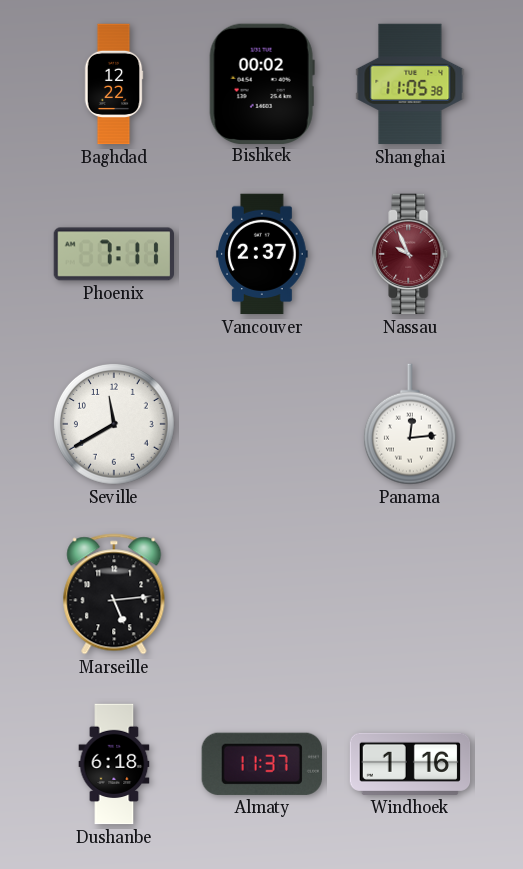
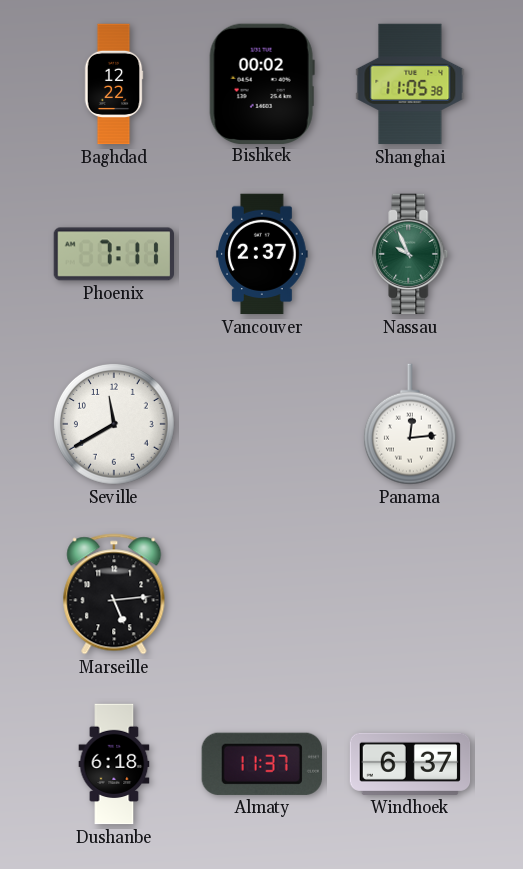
Nassau dial: burgundy -> green
Windhoek: 1:16 -> 6:37
